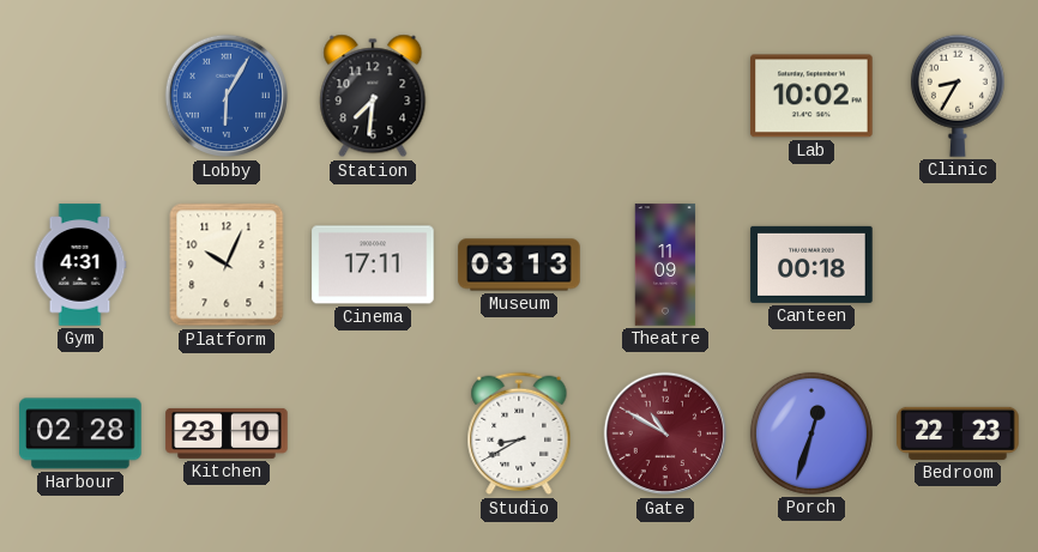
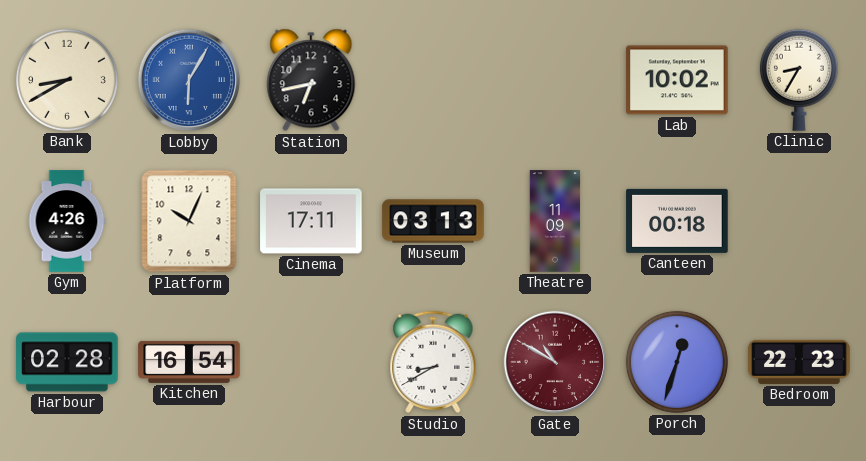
Bank: none -> 8:40
Station: 7:31 -> 6:43
Gym: 4:31 -> 4:26
Kitchen: 23:10 -> 16:54
